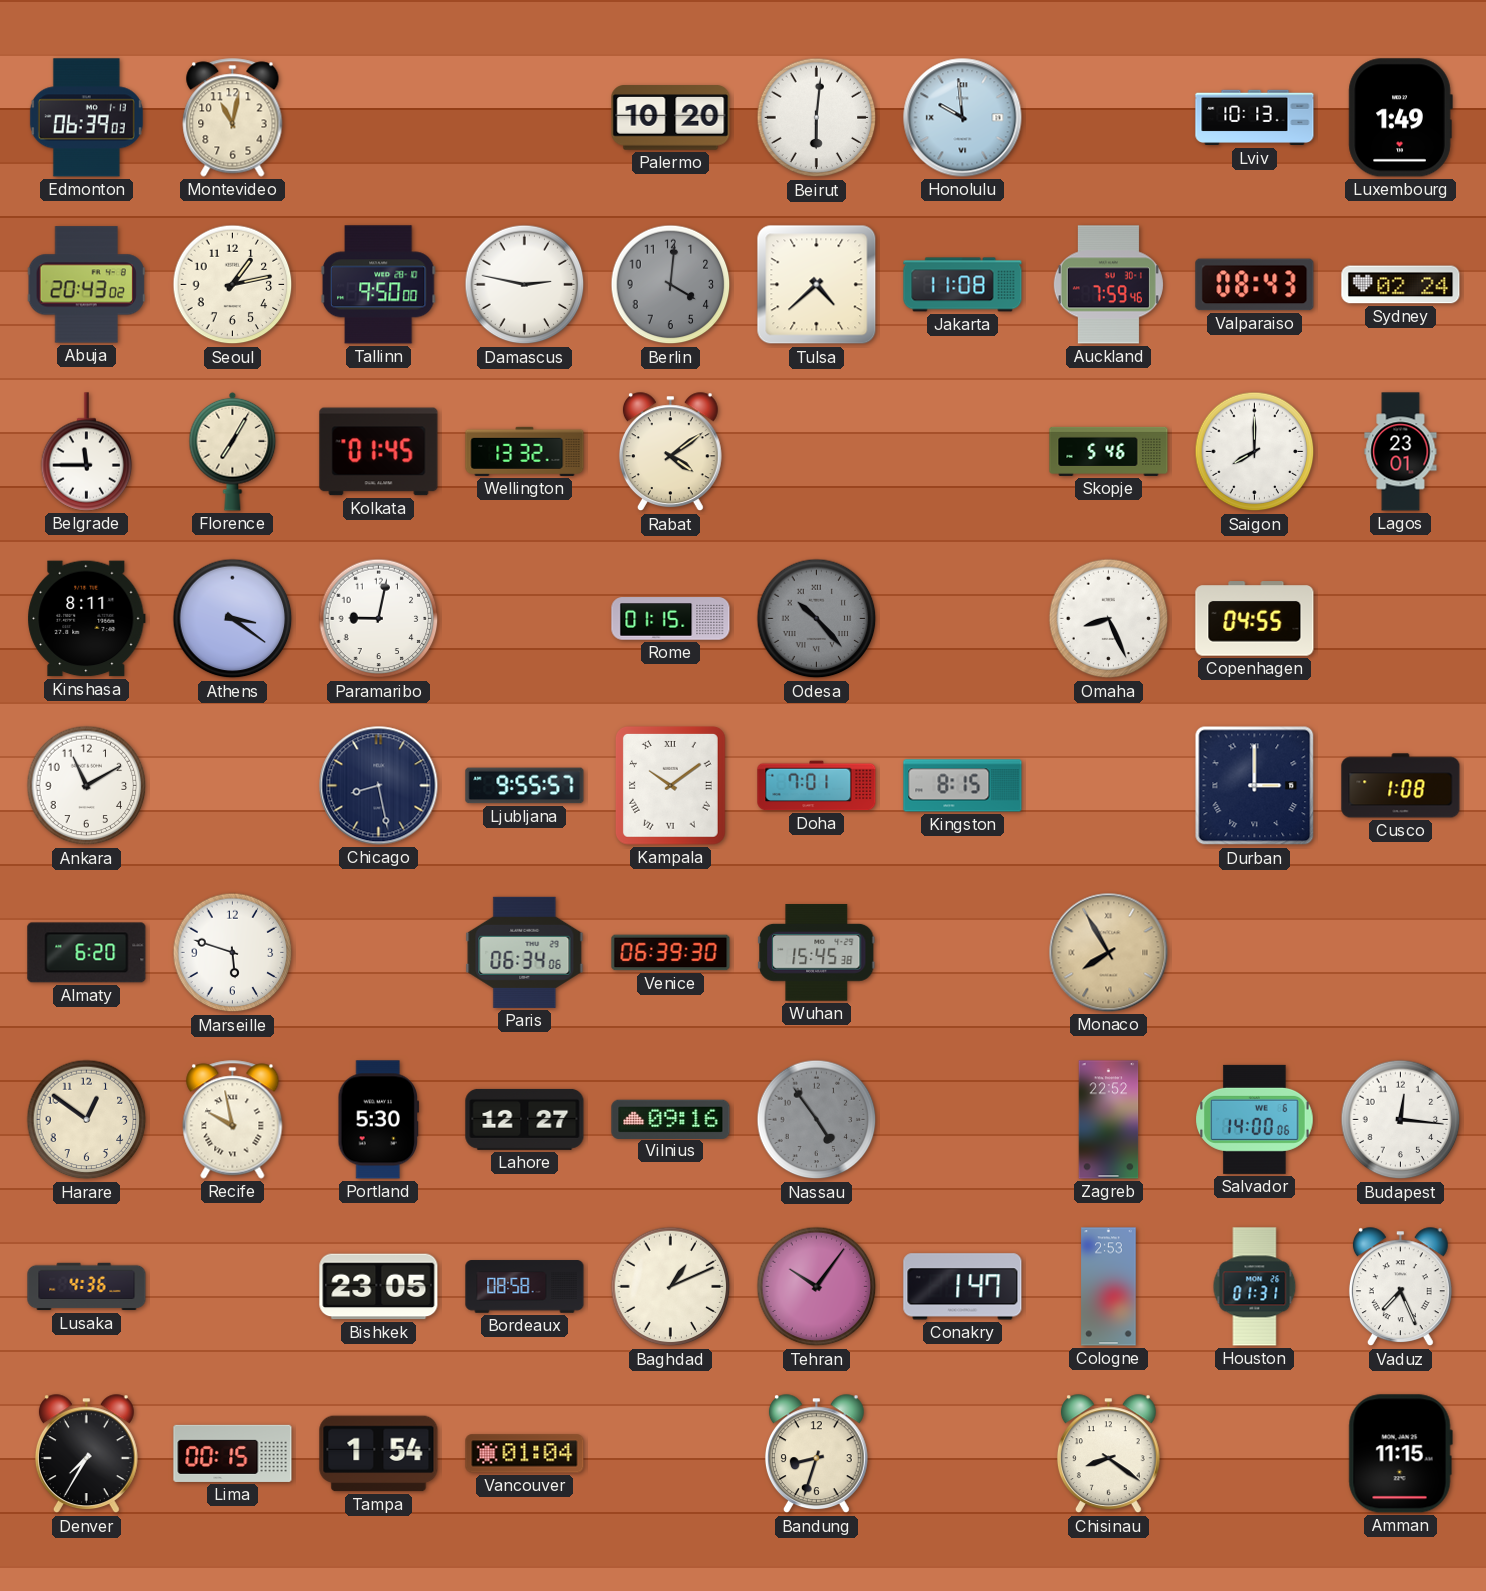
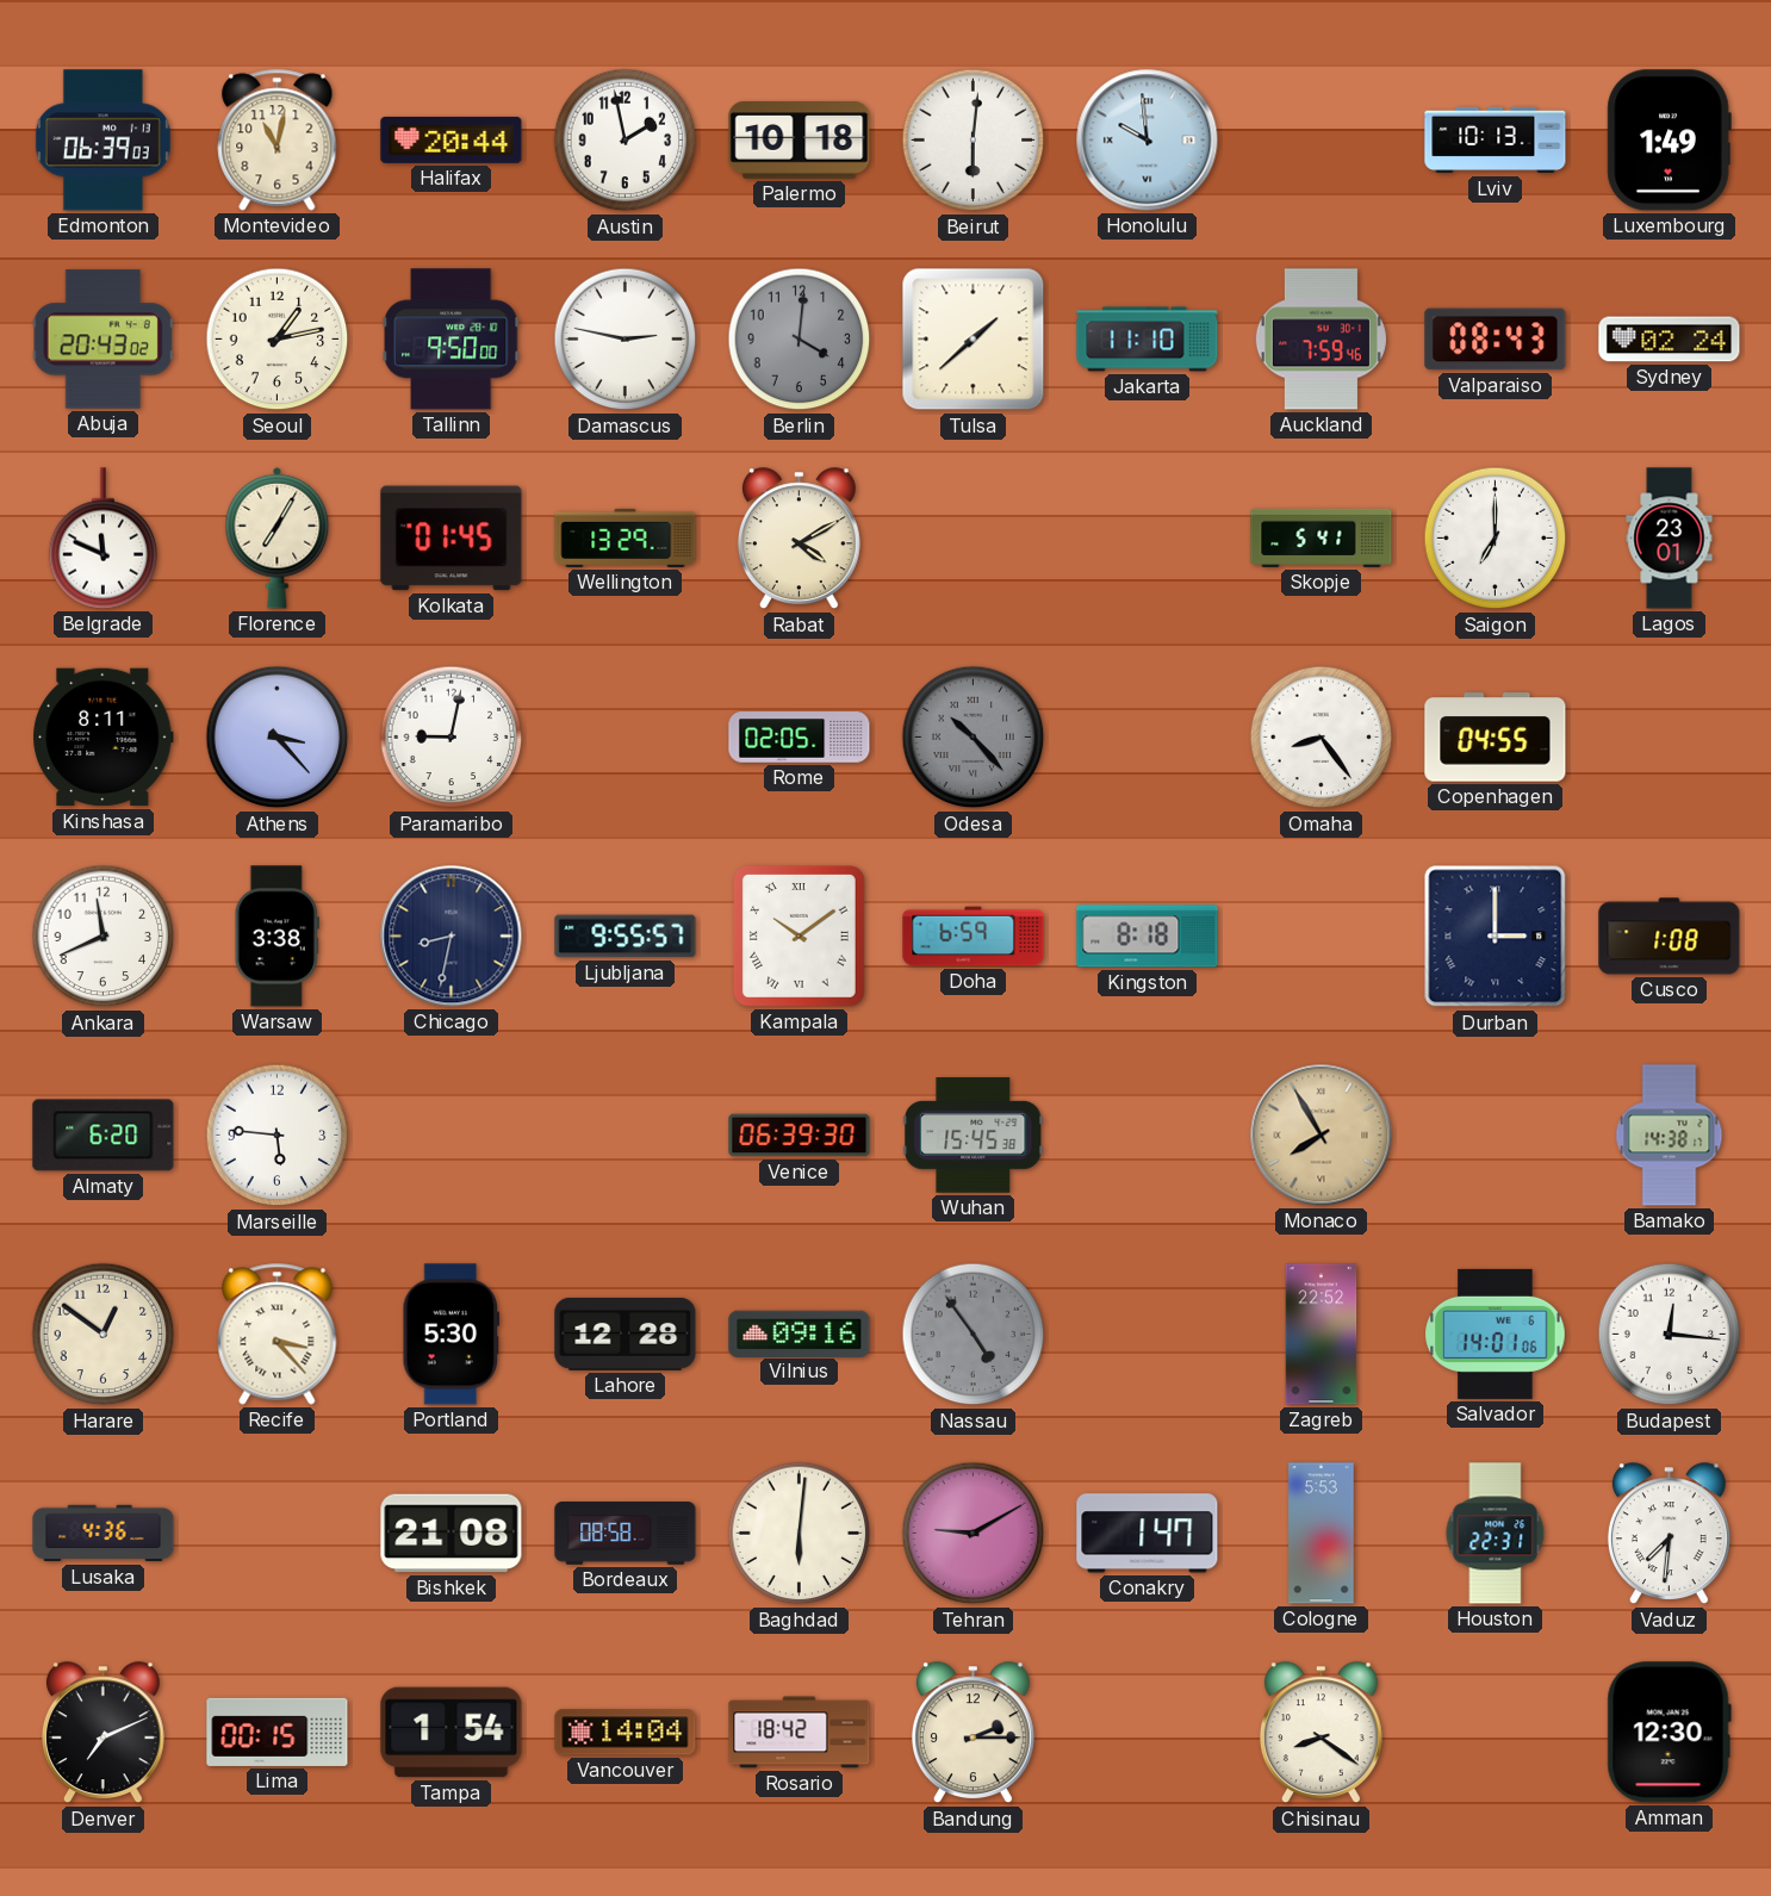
Halifax: none -> 20:44
Austin: none -> 1:58
Palermo: 10:20 -> 10:18
Tulsa: 4:38 -> 1:38
Jakarta: 11:08 -> 11:10
Belgrade: 11:45 -> 11:49
Wellington: 13:32 -> 13:29
Rabat: 4:09 -> 4:10
Skopje: 5:46 -> 5:41
Saigon: 8:00 -> 7:00
Athens: 3:21 -> 3:23
Rome: 01:15 -> 02:05
Omaha: 8:26 -> 8:24
Ankara: 11:10 -> 11:41
Warsaw: none -> 3:38
Chicago: 8:28 -> 8:32
Doha: 7:01 -> 6:59
Kingston: 8:15 -> 8:18
Marseille: 5:48 -> 5:46
Paris: 06:34 -> none
Bamako: none -> 14:38
Recife: 9:58 -> 3:23
Lahore: 12:27 -> 12:28
Salvador: 14:00 -> 14:01
Bishkek: 23:05 -> 21:08
Baghdad: 1:11 -> 6:01
Tehran: 10:06 -> 9:10
Cologne: 2:53 -> 5:53
Houston: 01:31 -> 22:31
Vaduz: 7:26 -> 7:31
Denver: 7:35 -> 7:11
Vancouver: 01:04 -> 14:04
Rosario: none -> 18:42
Bandung: 8:33 -> 2:15
Amman: 11:15 -> 12:30
